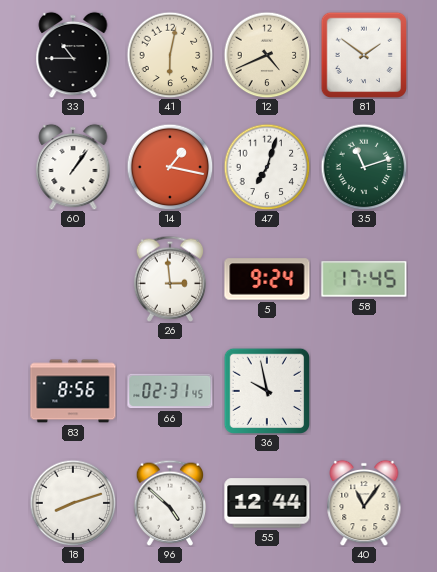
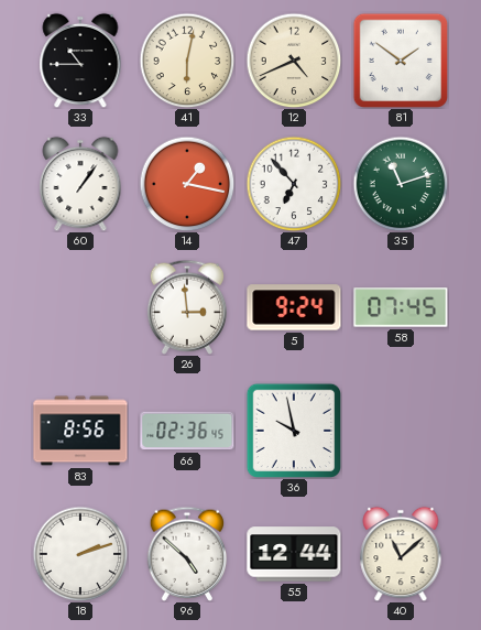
47: 7:03 -> 6:53
58: 17:45 -> 07:45
66: 02:31 -> 02:36
18: 8:12 -> 2:12
40: 11:06 -> 11:08
